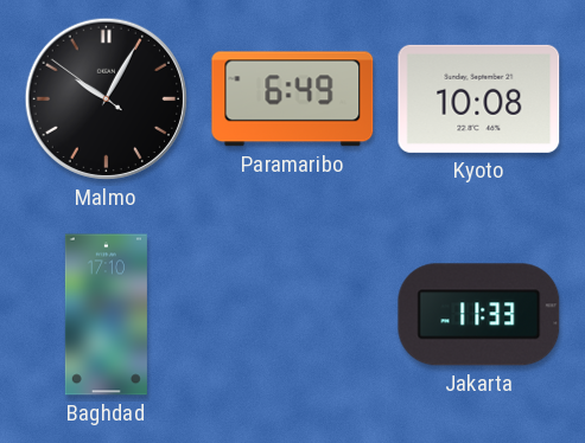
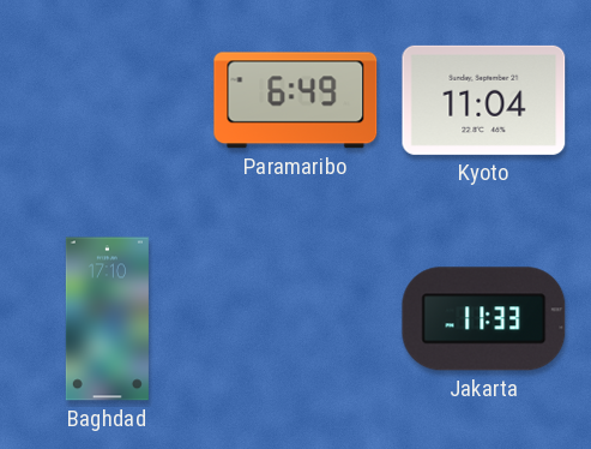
Malmo: 10:04 -> none
Kyoto: 10:08 -> 11:04
